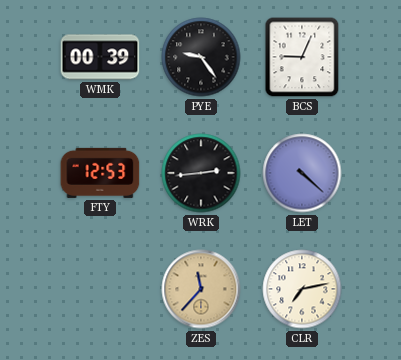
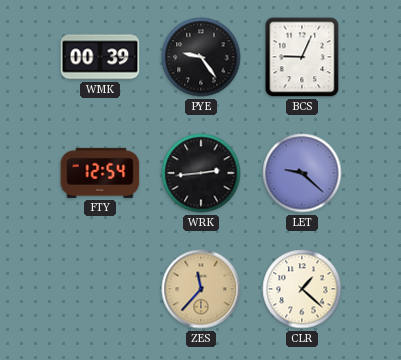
FTY: 12:53 -> 12:54
LET: 4:22 -> 9:22
CLR: 7:13 -> 1:22
